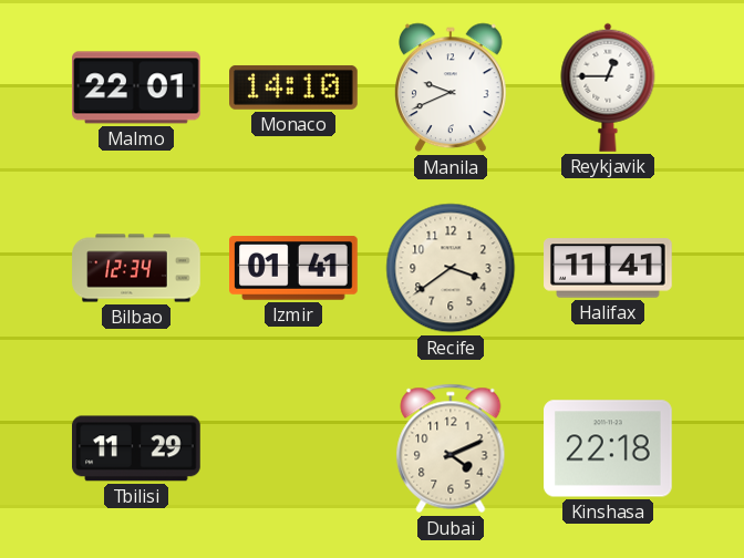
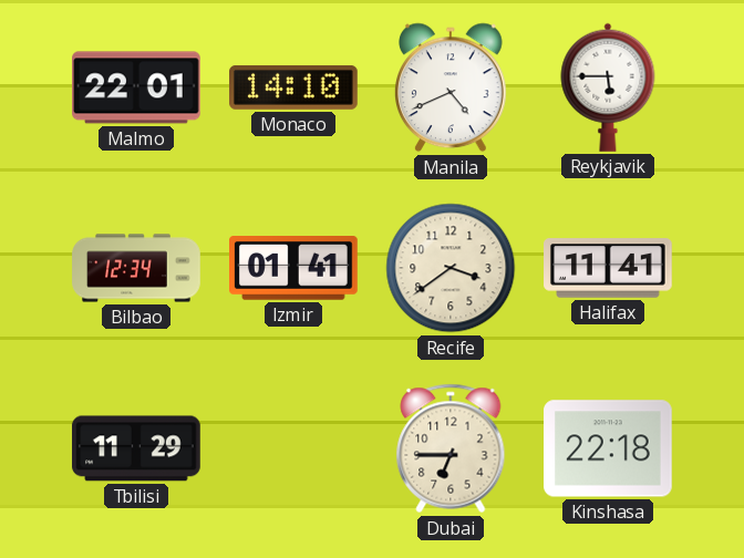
Manila: 9:41 -> 4:41
Reykjavik: 12:45 -> 5:45
Dubai: 4:11 -> 6:45
